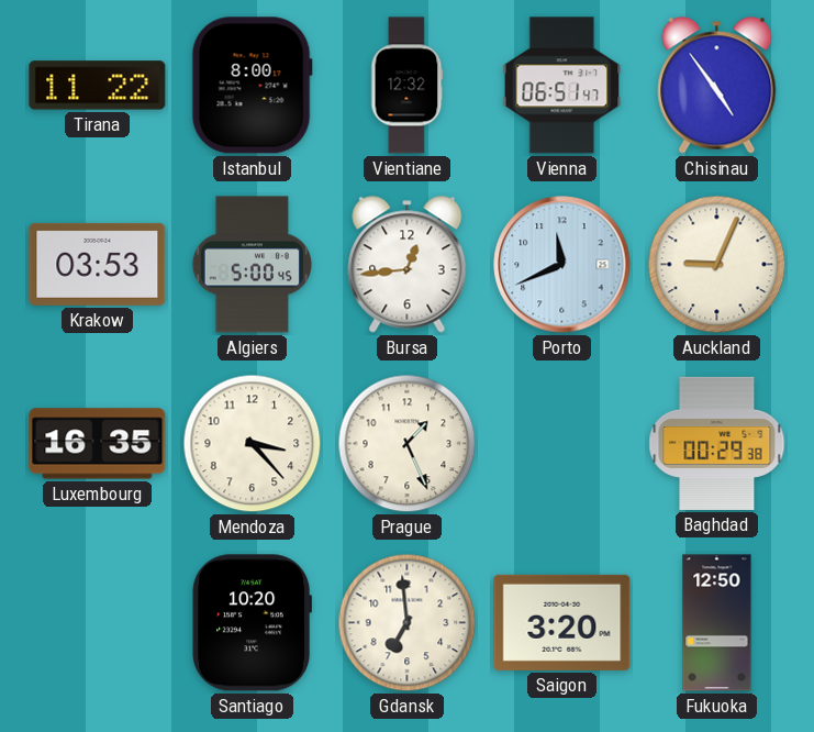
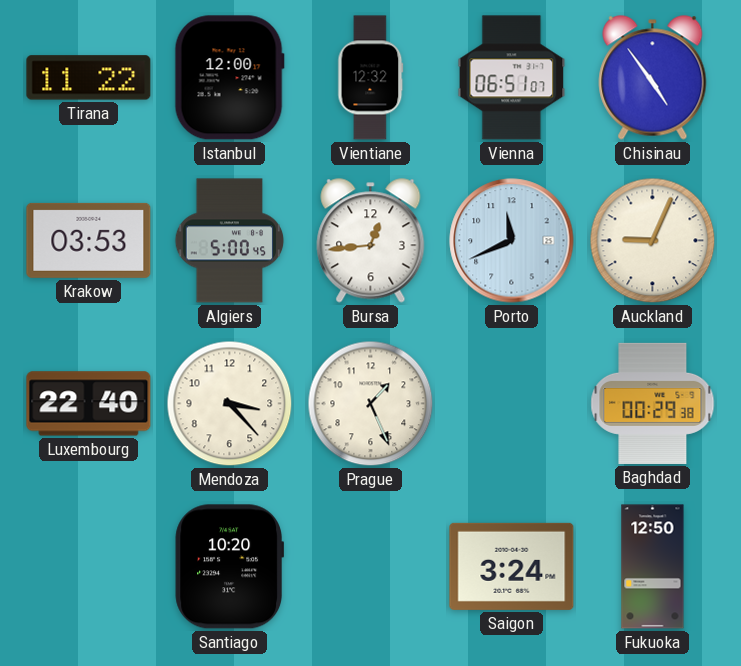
Istanbul: 8:00 -> 12:00
Vienna: 06:51:47 -> 06:51:07
Luxembourg: 16:35 -> 22:40
Gdansk: 6:59 -> none
Saigon: 3:20 -> 3:24
